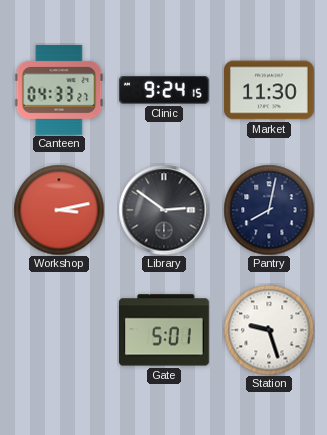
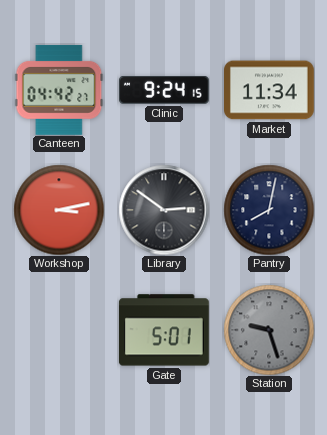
Canteen: 04:33 -> 04:42
Market: 11:30 -> 11:34
Station dial: white -> grey
